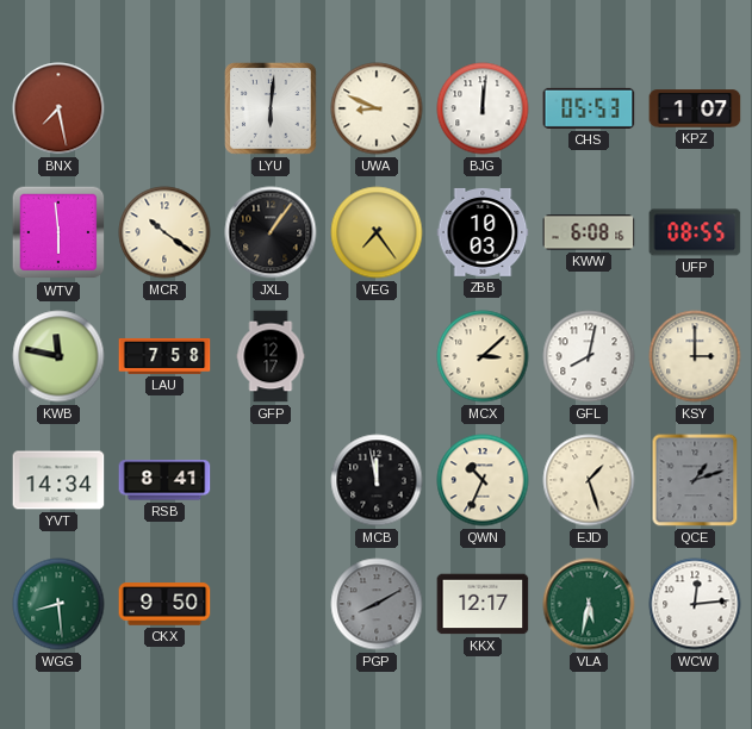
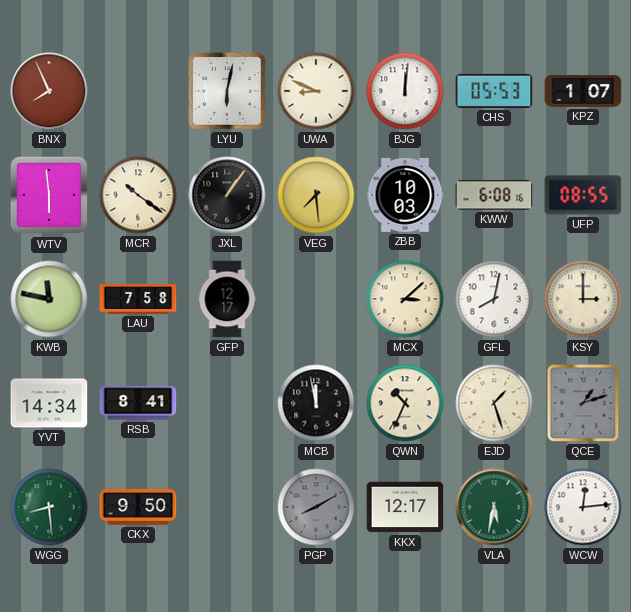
BNX: 7:28 -> 7:56
LYU: 6:01 -> 6:02
VEG: 7:24 -> 7:29
